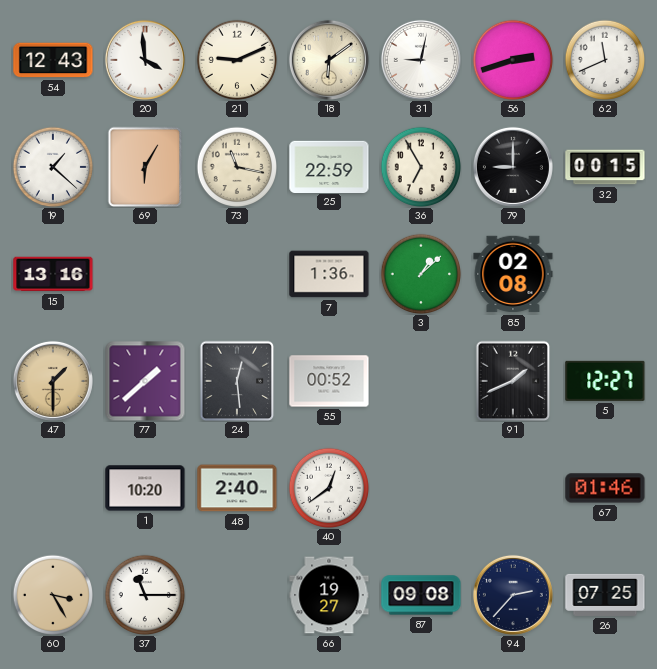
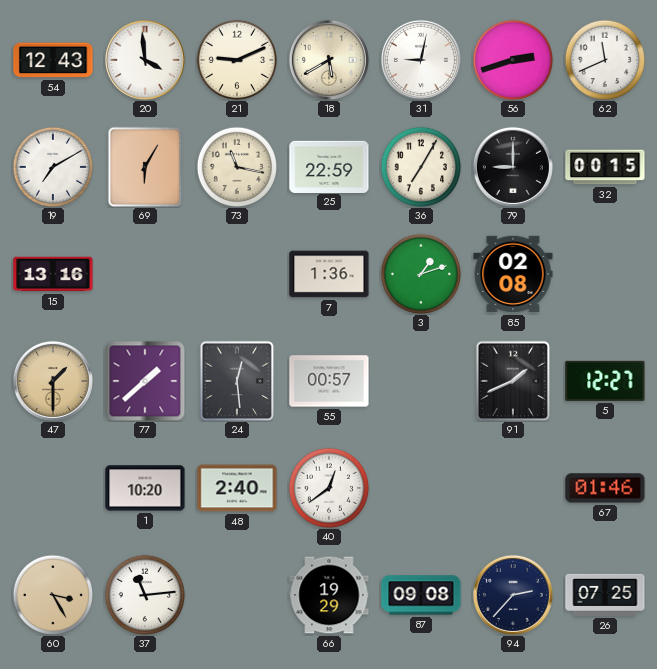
18: 6:09 -> 5:40
19: 1:22 -> 7:10
36: 6:55 -> 7:05
3: 1:08 -> 1:12
55: 00:52 -> 00:57
37: 11:15 -> 11:14
66: 19:27 -> 19:29
